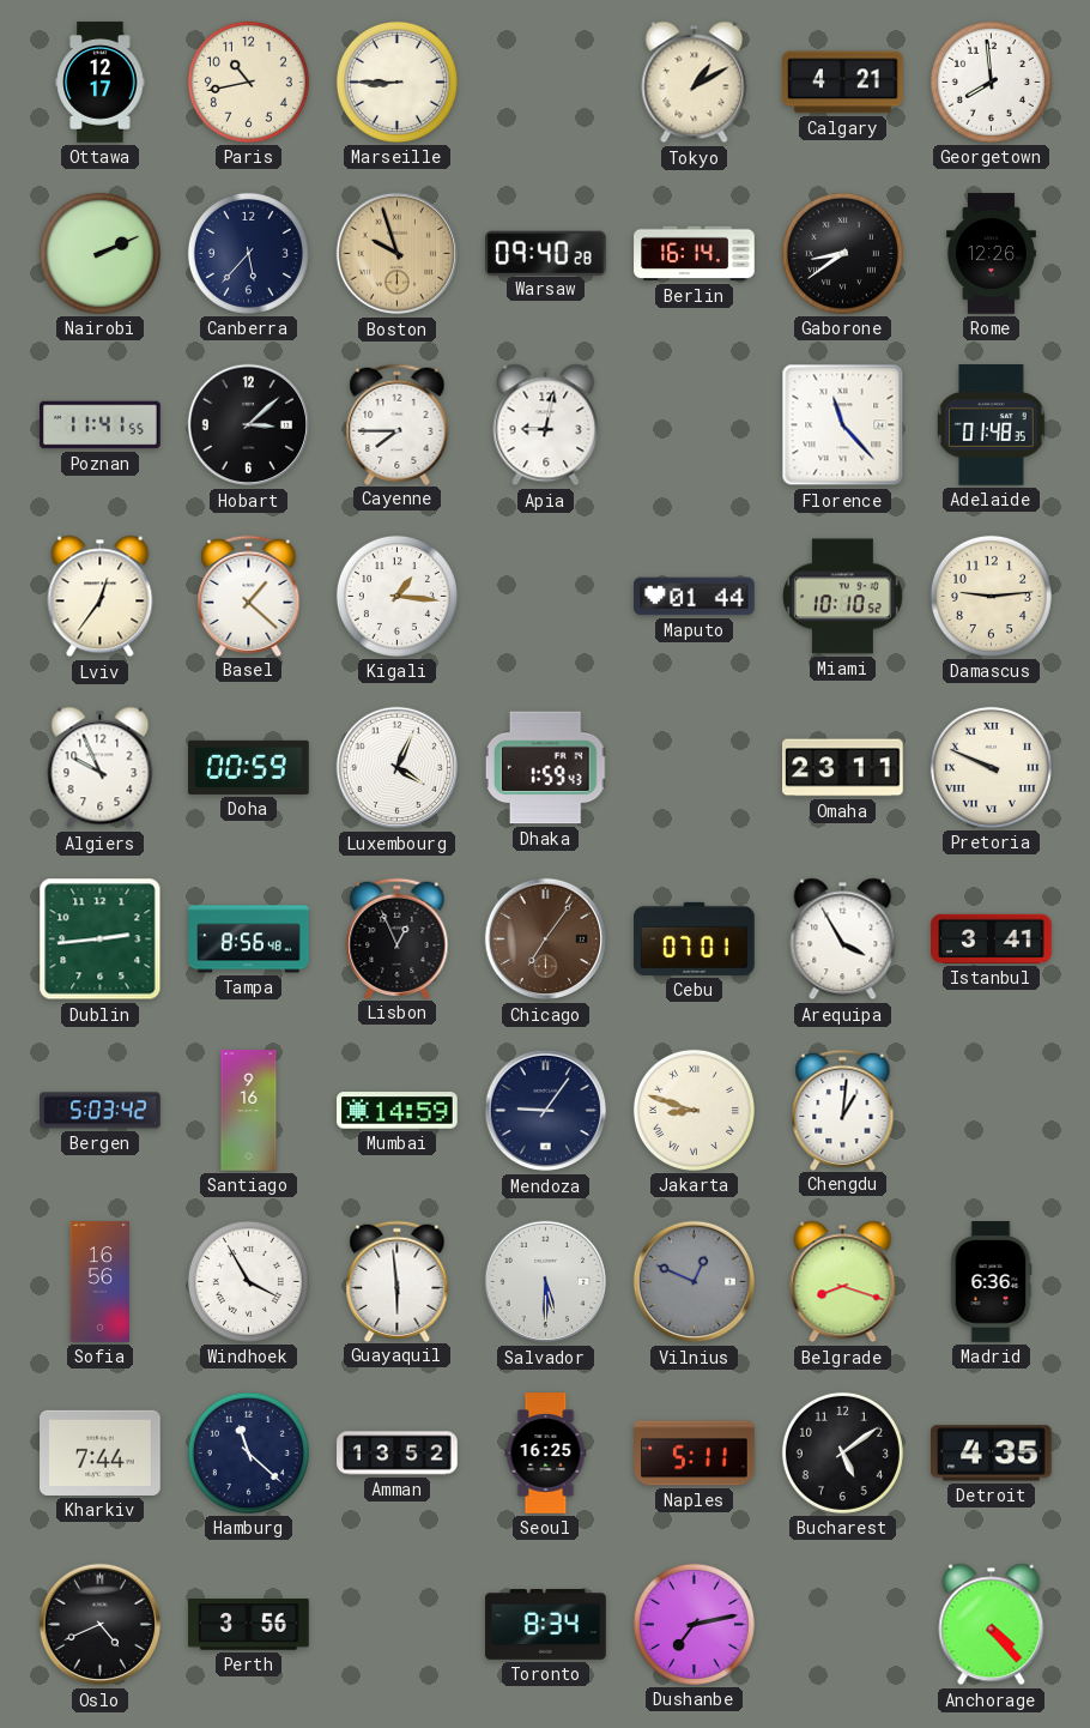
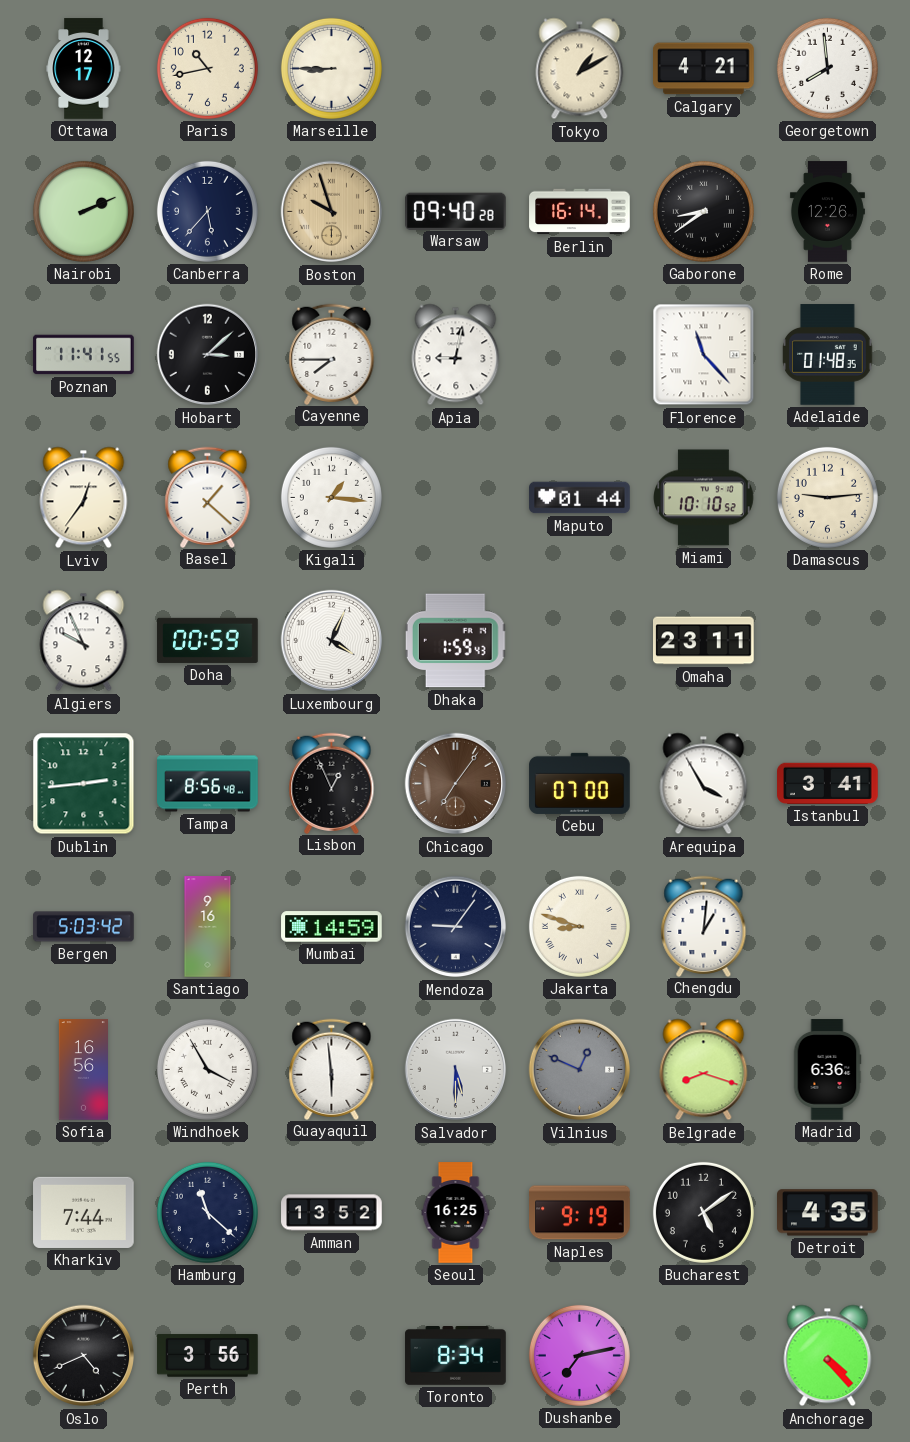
Pretoria: 9:49 -> none
Cebu: 07:01 -> 07:00
Naples: 5:11 -> 9:19
